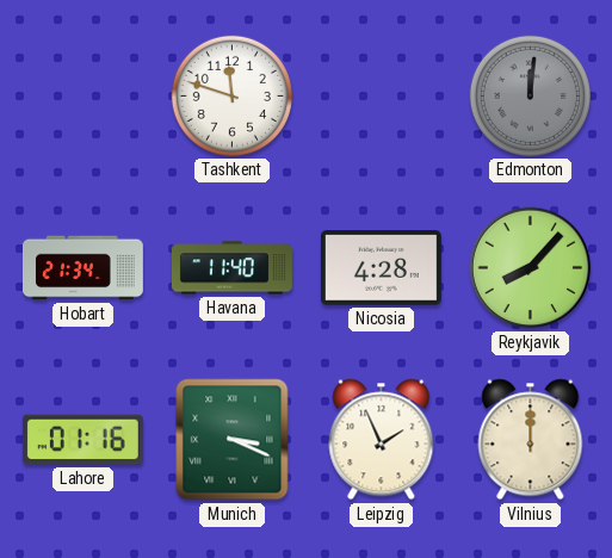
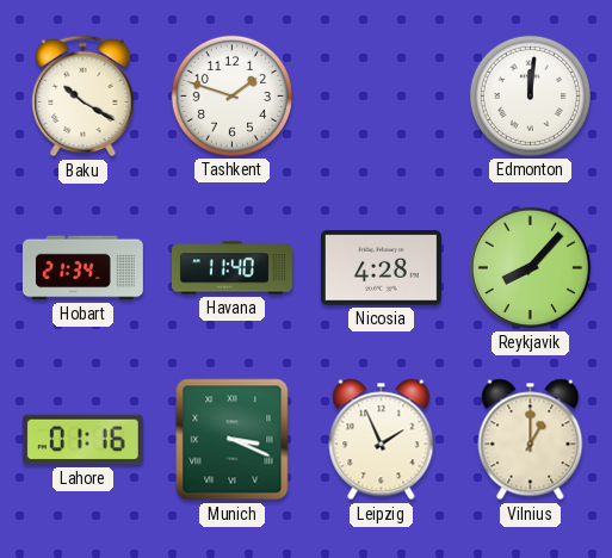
Baku: none -> 10:20
Tashkent: 11:48 -> 1:48
Edmonton dial: grey -> white
Vilnius: 12:00 -> 1:00
